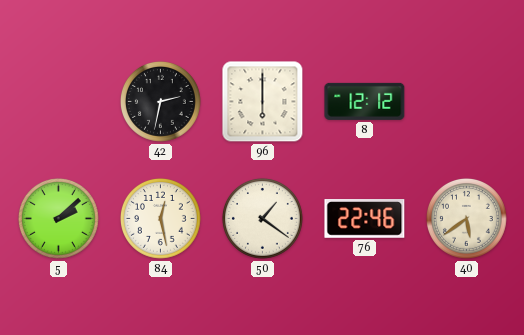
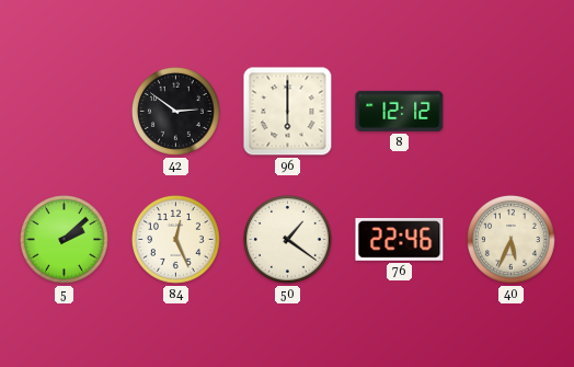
42: 2:32 -> 2:51
84: 12:28 -> 12:26
40: 5:39 -> 5:34
